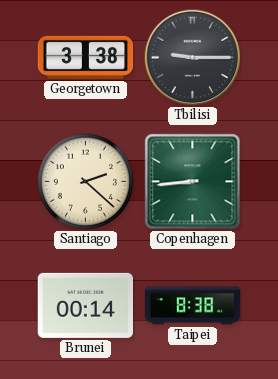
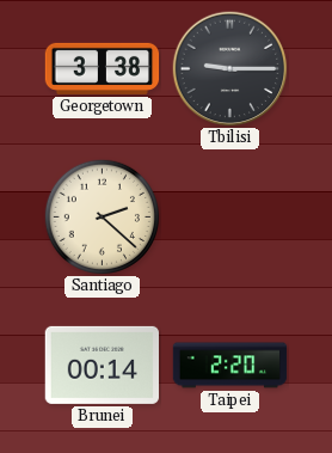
Copenhagen: 8:44 -> none
Taipei: 8:38 -> 2:20
